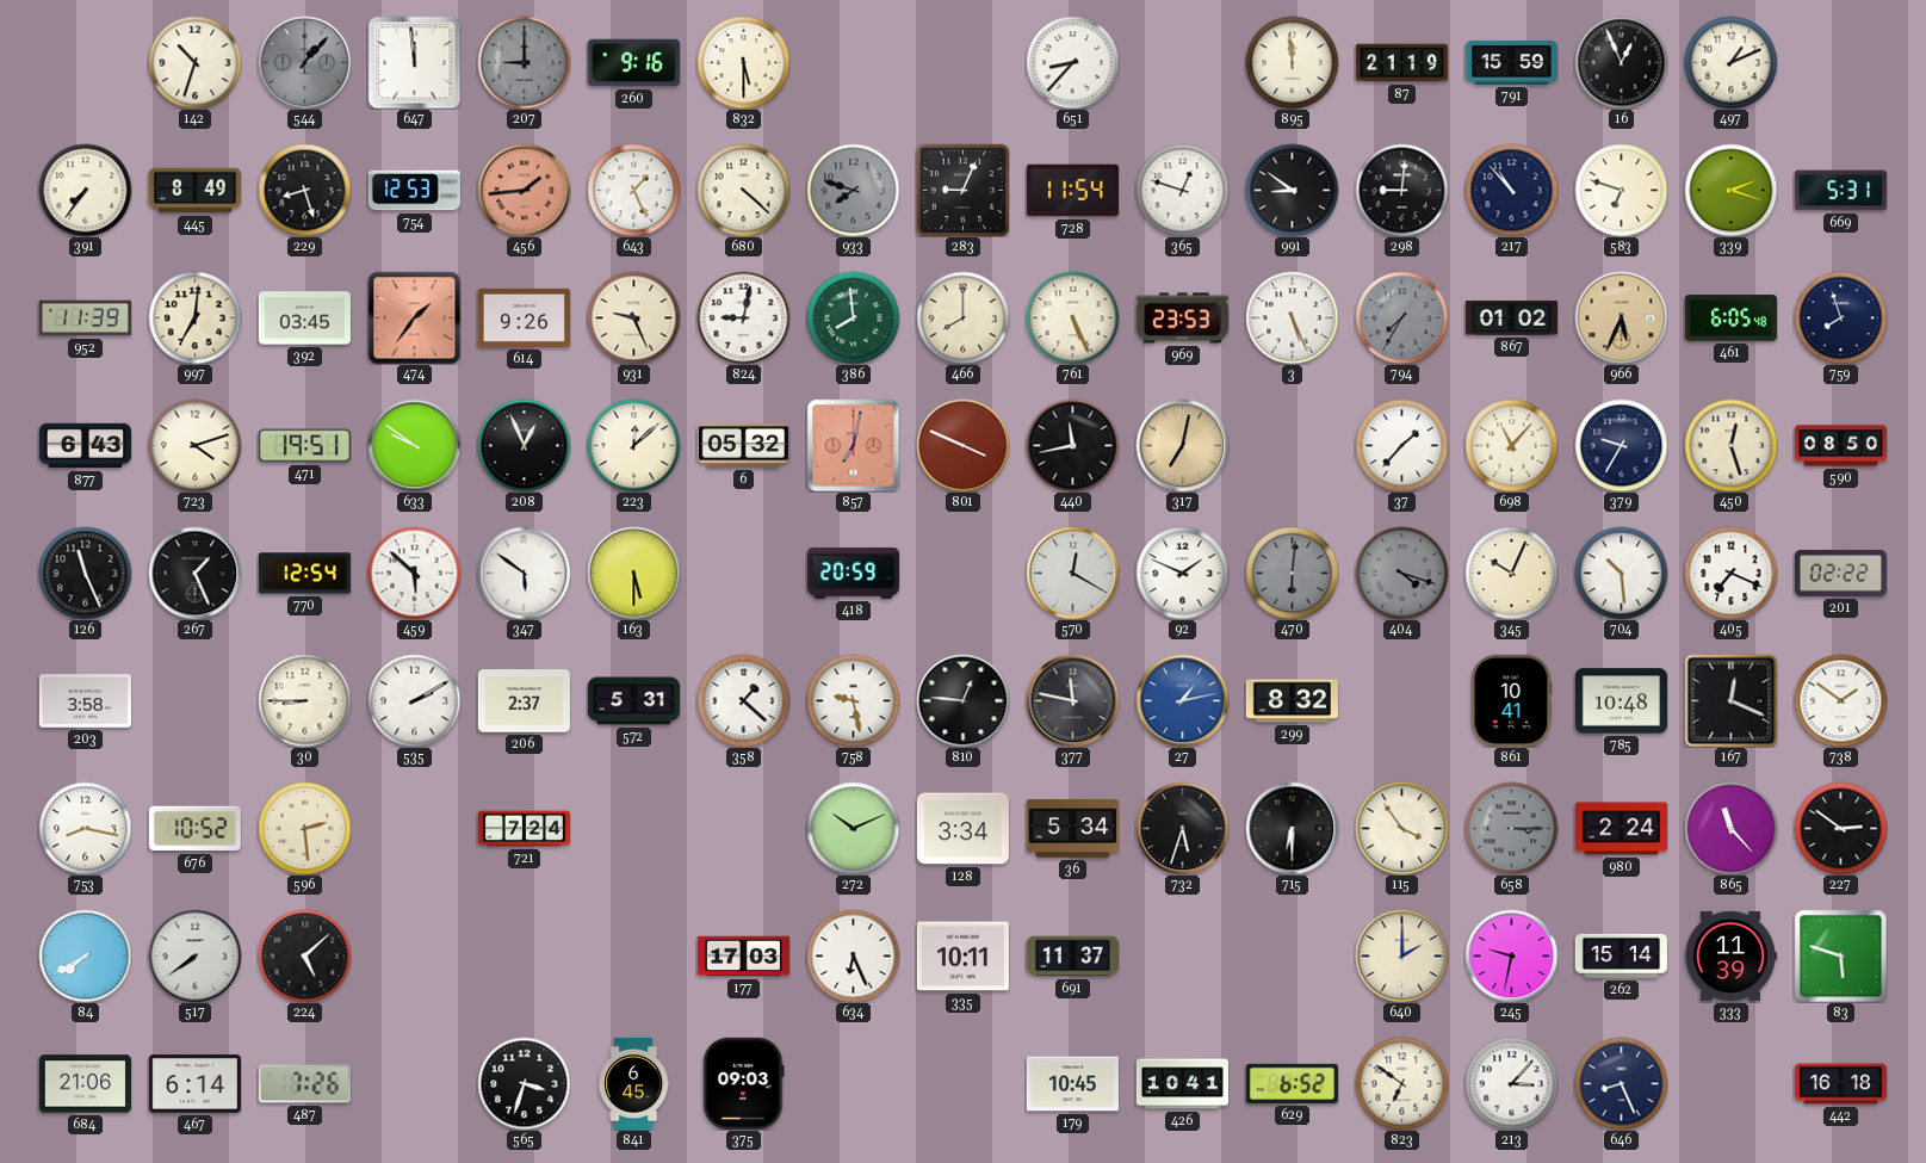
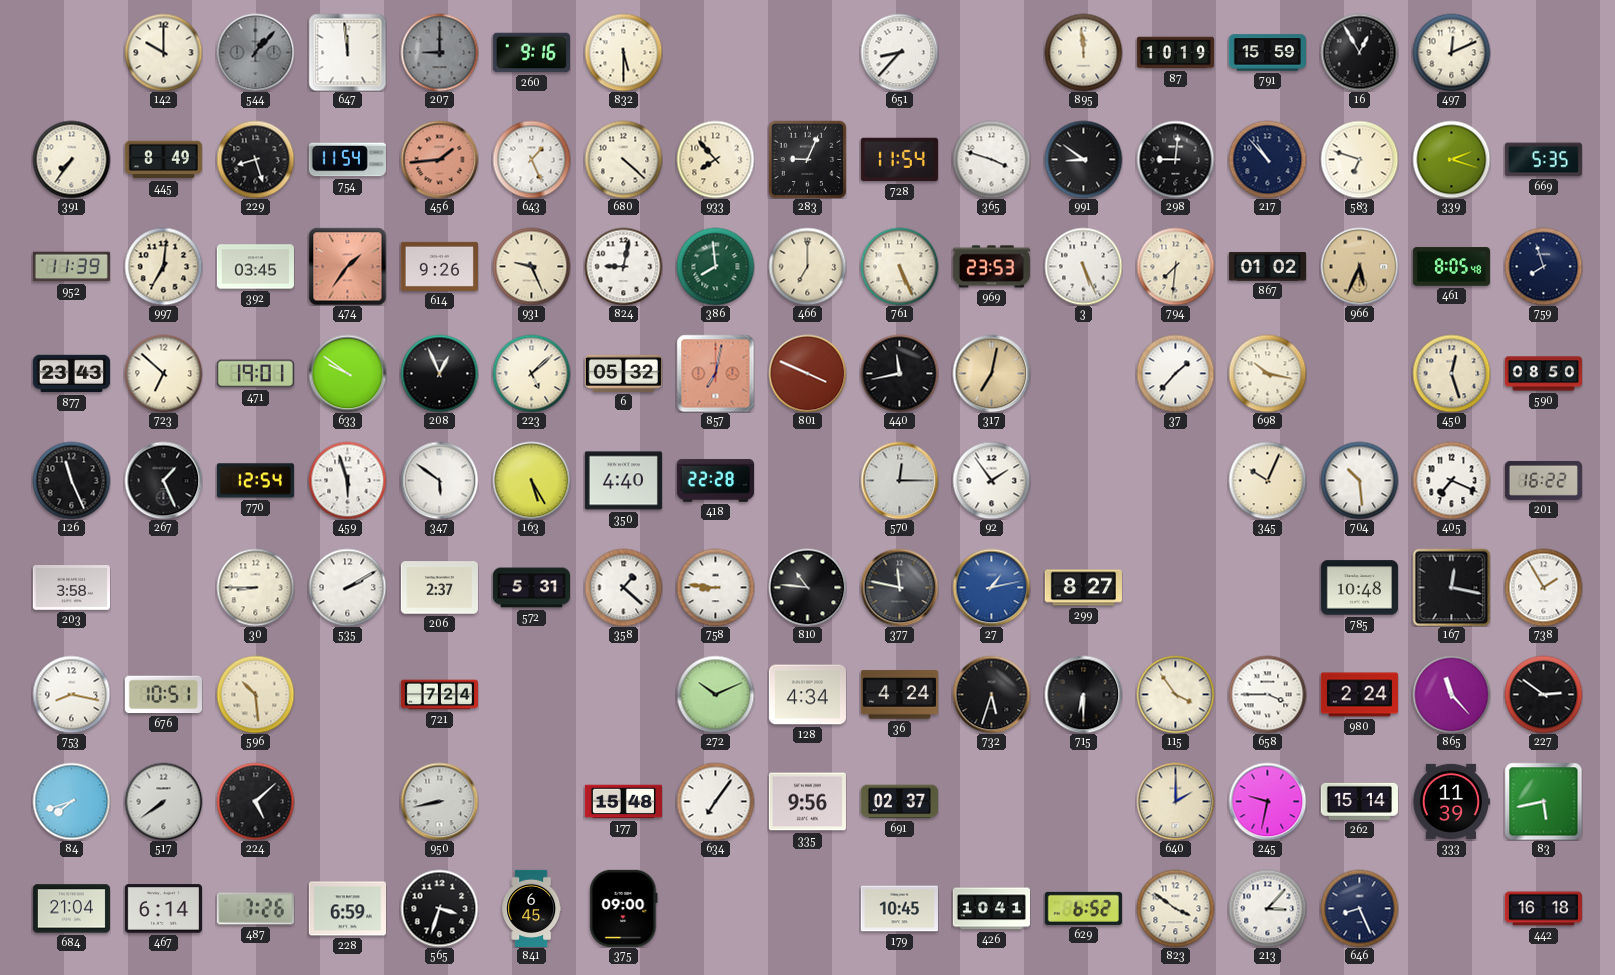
142: 10:33 -> 10:00
87: 21:19 -> 10:19
16: 12:56 -> 12:55
497: 1:11 -> 12:11
754: 12:53 -> 11:54
933: 7:48 -> 7:53
933 dial: grey -> cream
365: 12:48 -> 3:48
669: 5:31 -> 5:35
466: 8:00 -> 7:00
794: 7:35 -> 7:31
794 dial: grey -> cream
461: 6:05 -> 8:05
877: 6:43 -> 23:43
723: 4:12 -> 6:52
471: 19:51 -> 19:01
223: 12:08 -> 5:08
698: 11:07 -> 10:17
379: 9:35 -> none
459: 5:52 -> 5:57
163: 5:30 -> 5:25
350: none -> 4:40
418: 20:59 -> 22:28
570: 12:20 -> 12:15
92: 1:49 -> 1:54
470: 6:01 -> none
404: 4:18 -> none
201: 02:22 -> 16:22
758: 9:28 -> 8:46
810: 12:46 -> 10:46
299: 8:32 -> 8:27
861: 10:41 -> none
167: 12:19 -> 12:17
738: 1:51 -> 1:55
676: 10:52 -> 10:51
596: 2:29 -> 10:29
128: 3:34 -> 4:34
36: 5:34 -> 4:24
658: 3:15 -> 3:45
658 dial: grey -> white
84: 7:40 -> 7:42
950: none -> 8:43
177: 17:03 -> 15:48
634: 6:26 -> 7:06
335: 10:11 -> 9:56
691: 11:37 -> 02:37
83: 5:48 -> 5:43
684: 21:06 -> 21:04
228: none -> 6:59
375: 09:03 -> 09:00
823: 6:51 -> 3:51
